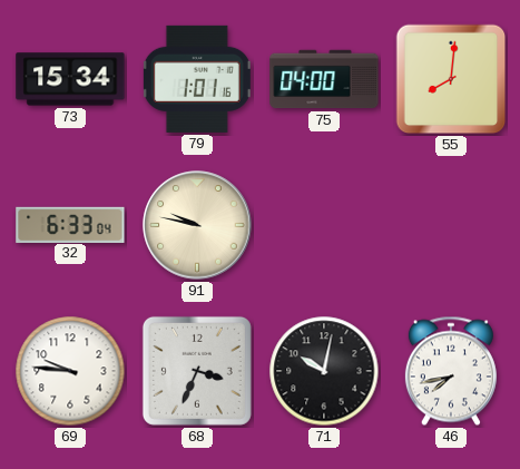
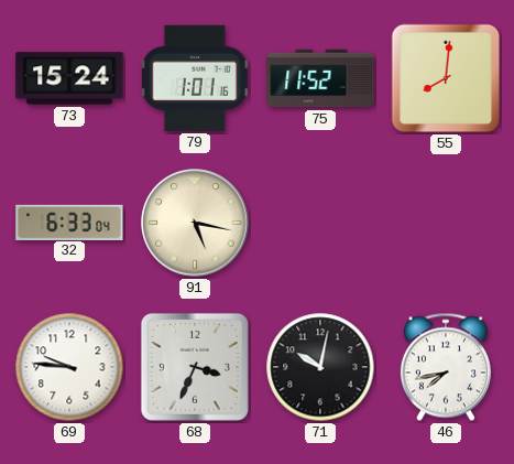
73: 15:34 -> 15:24
75: 04:00 -> 11:52
91: 9:47 -> 5:17
